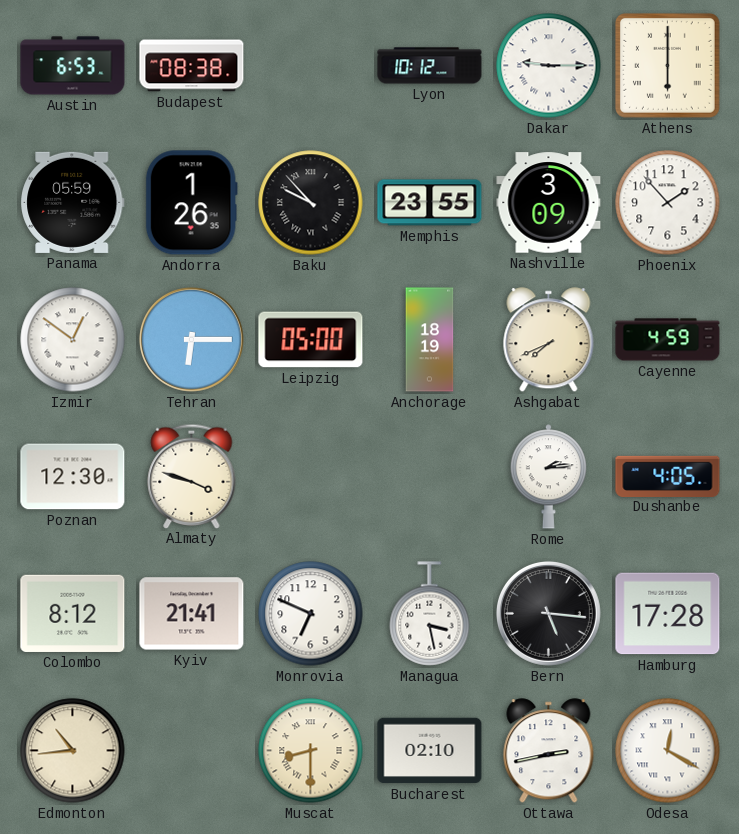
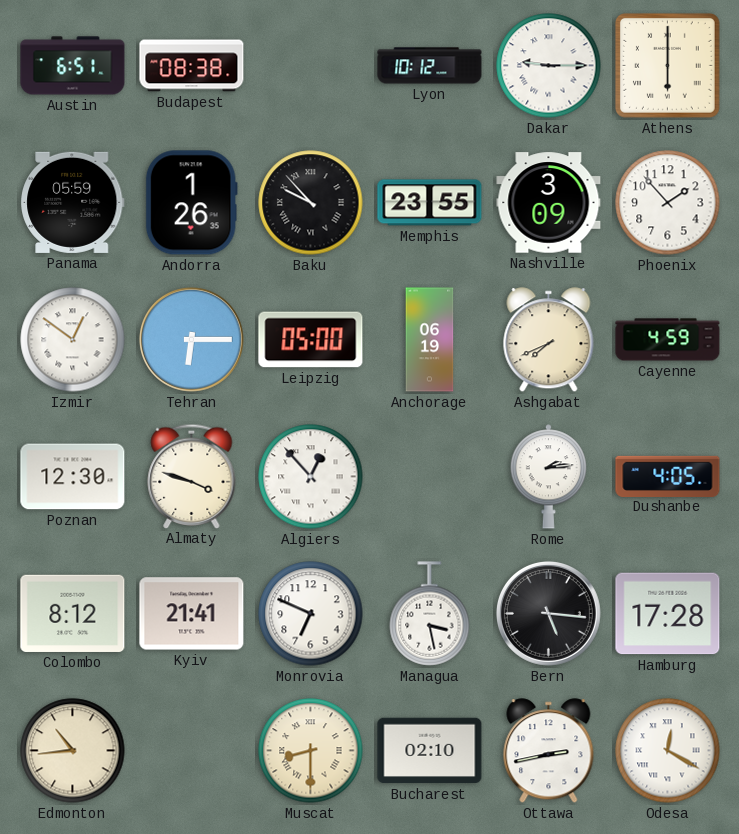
Austin: 6:53 -> 6:51
Anchorage: 18:19 -> 06:19
Algiers: none -> 12:53
